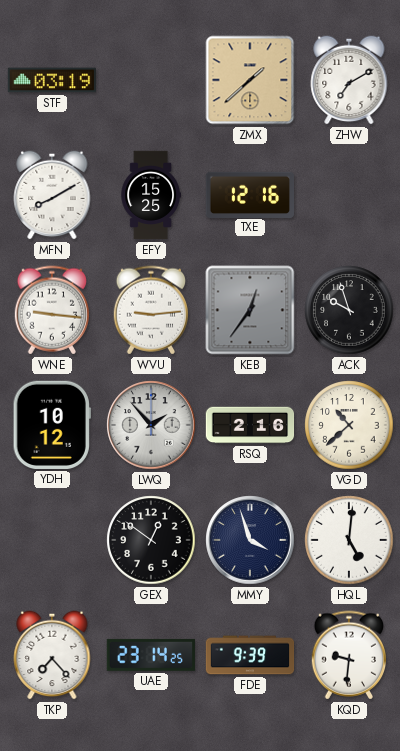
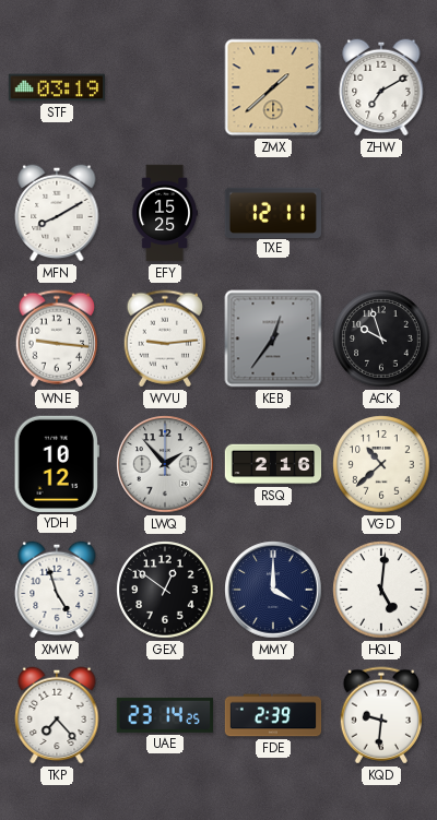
TXE: 12:16 -> 12:11
XMW: none -> 4:57
MMY: 3:57 -> 4:00
FDE: 9:39 -> 2:39
